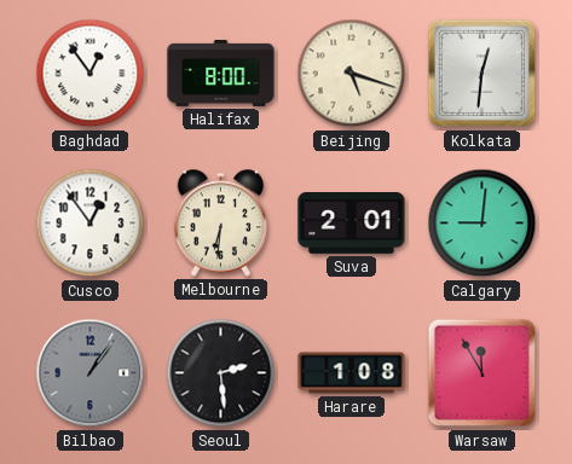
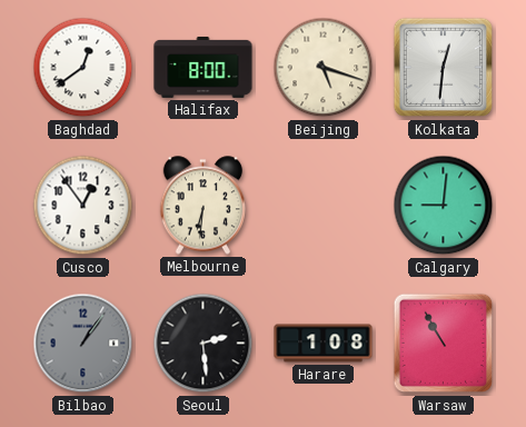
Baghdad: 12:54 -> 12:39
Suva: 2:01 -> none
Warsaw: 11:55 -> 10:55
